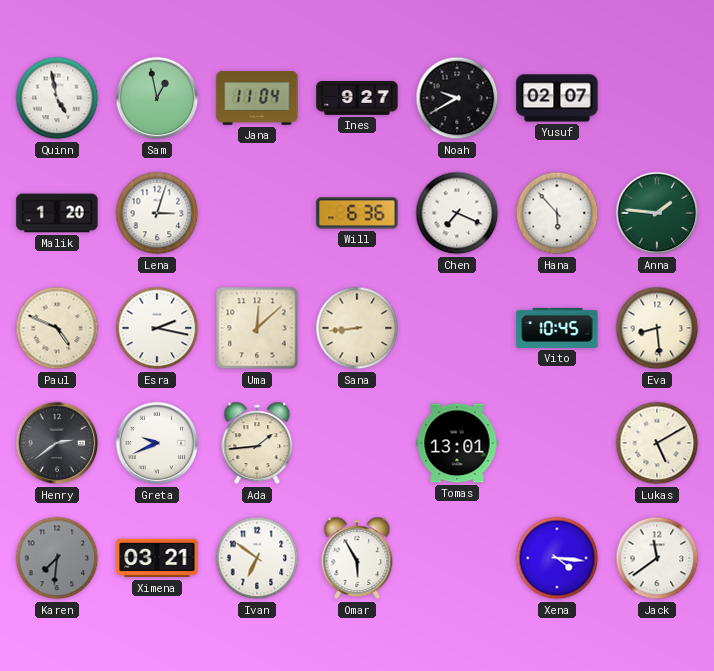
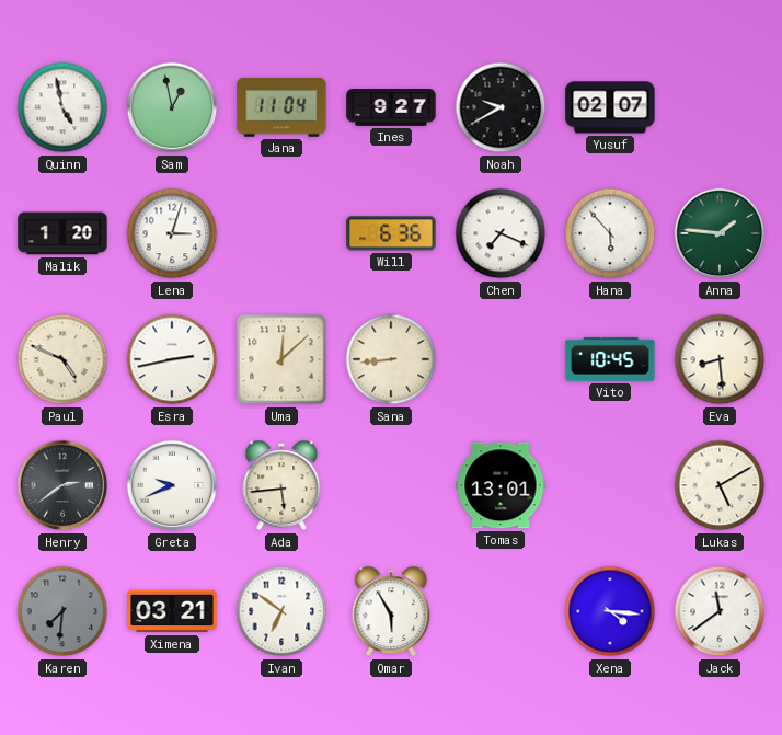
Esra: 2:17 -> 2:43
Ada: 1:44 -> 5:44
